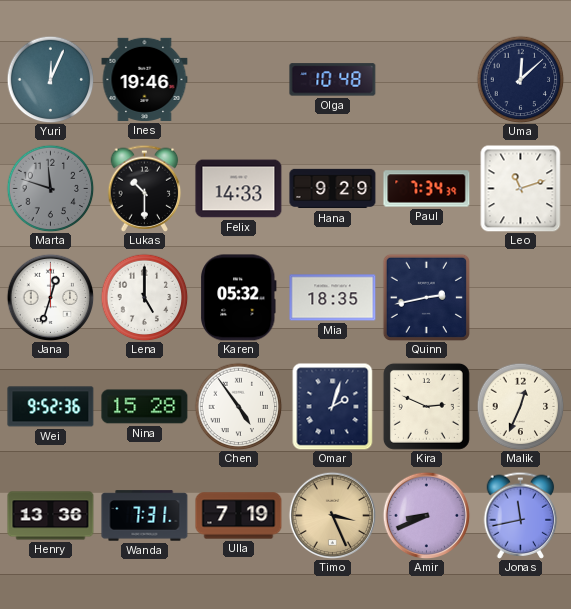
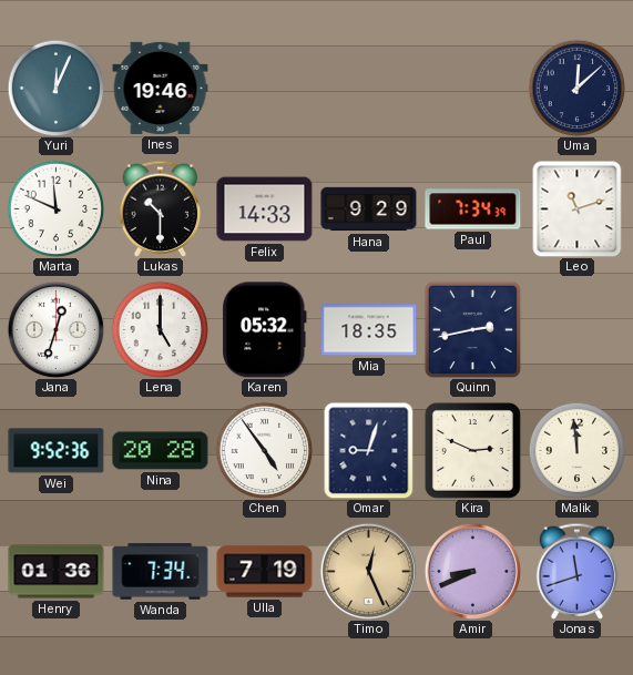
Olga: 10:48 -> none
Marta: 11:48 -> 11:49
Marta dial: grey -> white
Nina: 15:28 -> 20:28
Omar: 2:03 -> 9:03
Malik: 12:34 -> 11:59
Henry: 13:36 -> 01:36
Wanda: 7:31 -> 7:34
Timo: 3:26 -> 12:26
Jonas: 11:43 -> 11:42
